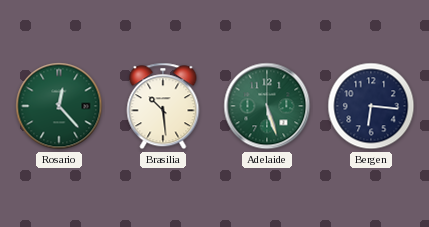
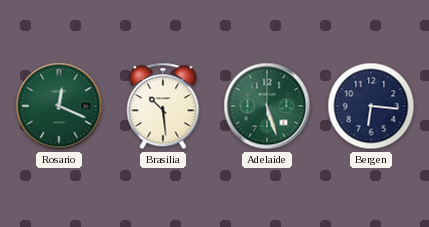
Rosario: 12:23 -> 12:19
